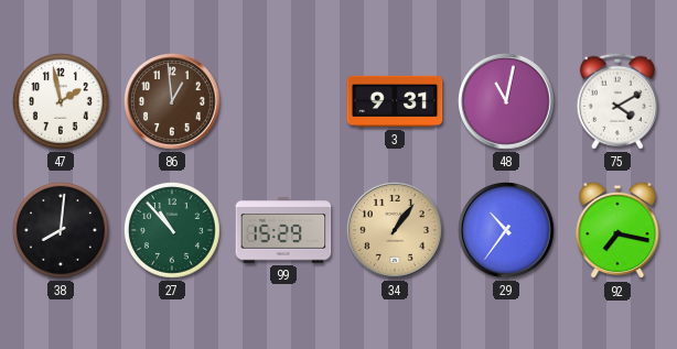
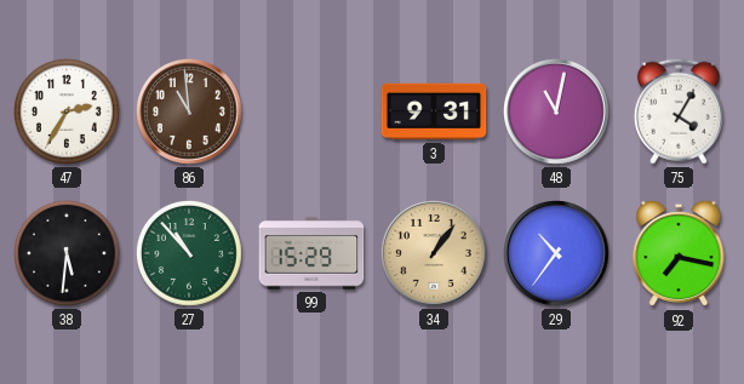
47: 1:58 -> 2:35
86: 12:59 -> 10:59
75: 4:10 -> 4:05
38: 8:01 -> 5:31
